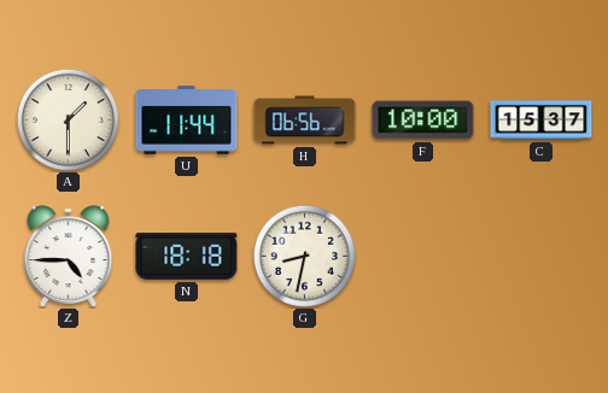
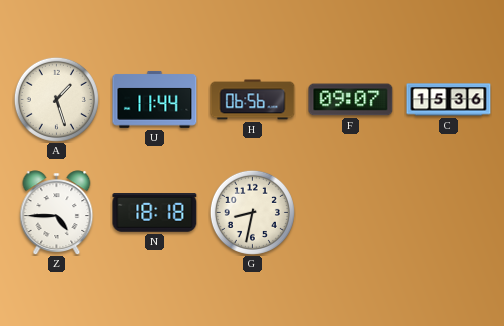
A: 1:30 -> 1:27
F: 10:00 -> 09:07
C: 15:37 -> 15:36
